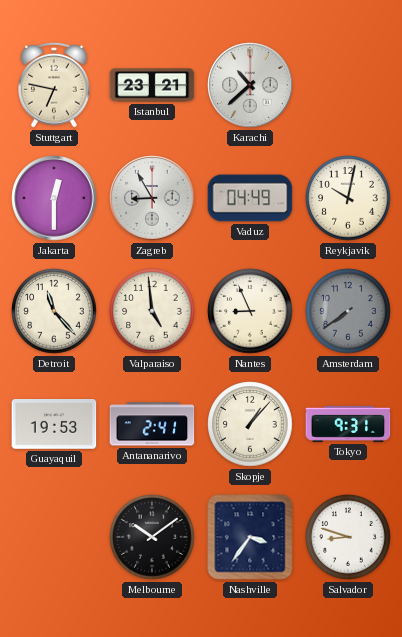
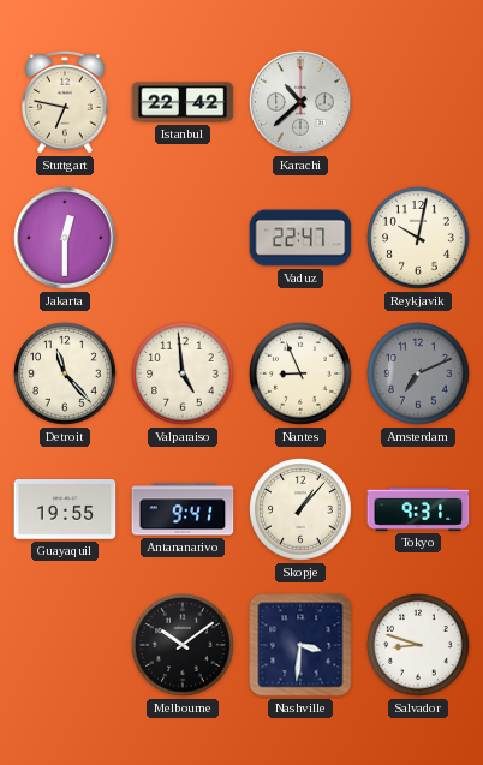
Istanbul: 23:21 -> 22:42
Zagreb: 8:55 -> none
Vaduz: 04:49 -> 22:47
Amsterdam: 7:39 -> 7:11
Guayaquil: 19:53 -> 19:55
Antananarivo: 2:41 -> 9:41
Nashville: 3:36 -> 3:31
